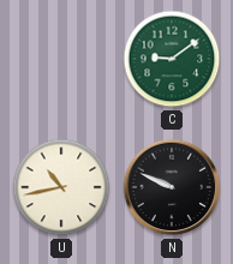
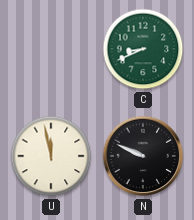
C: 9:09 -> 8:41
U: 10:43 -> 11:58
